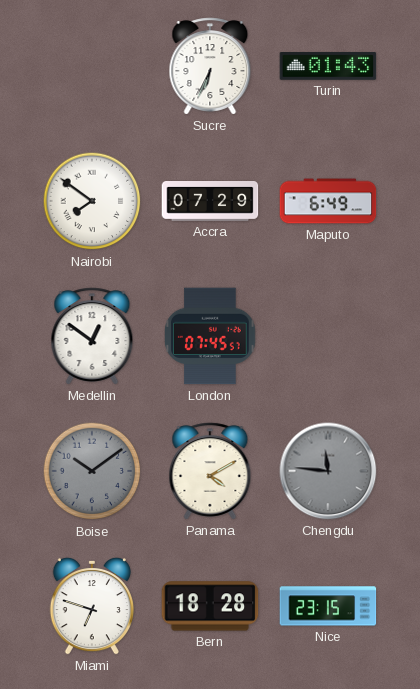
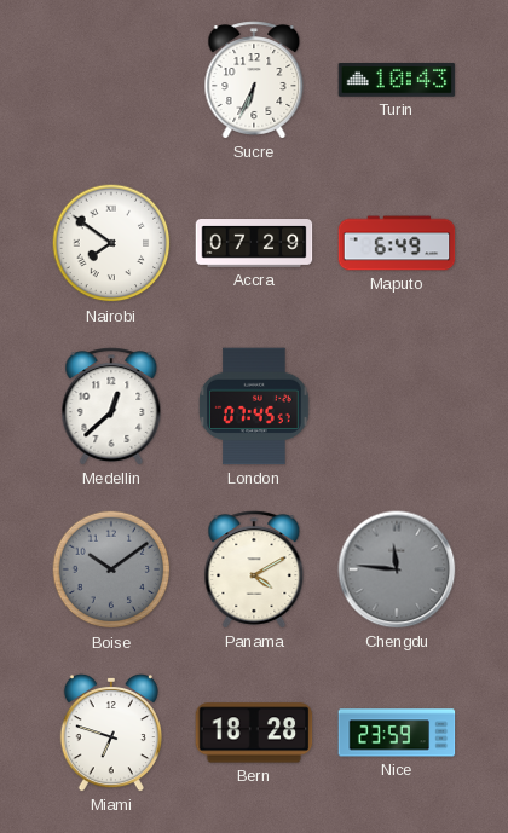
Turin: 01:43 -> 10:43
Medellin: 12:51 -> 12:38
Nice: 23:15 -> 23:59
